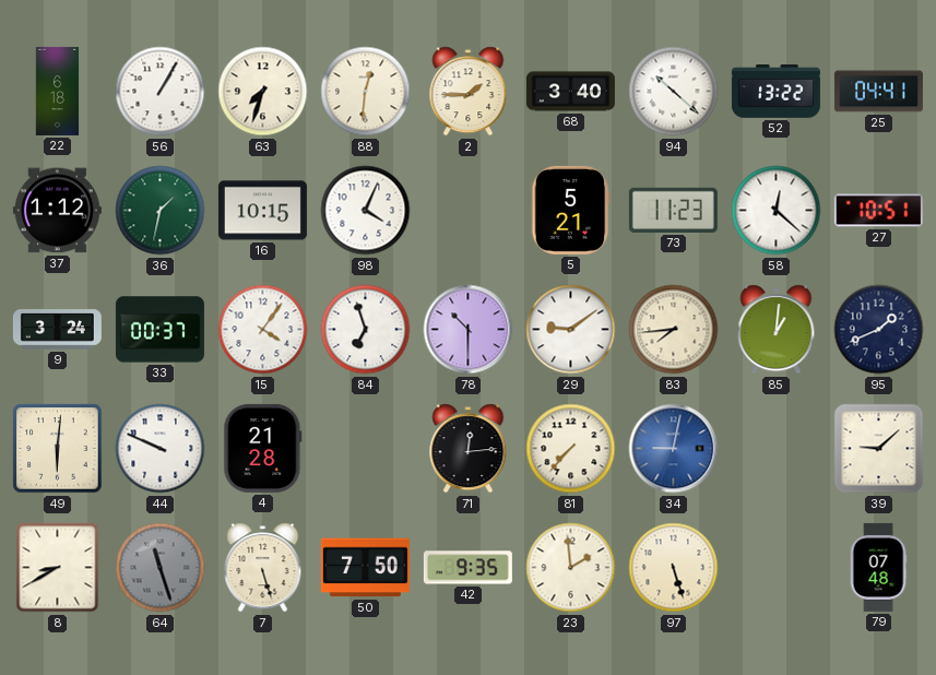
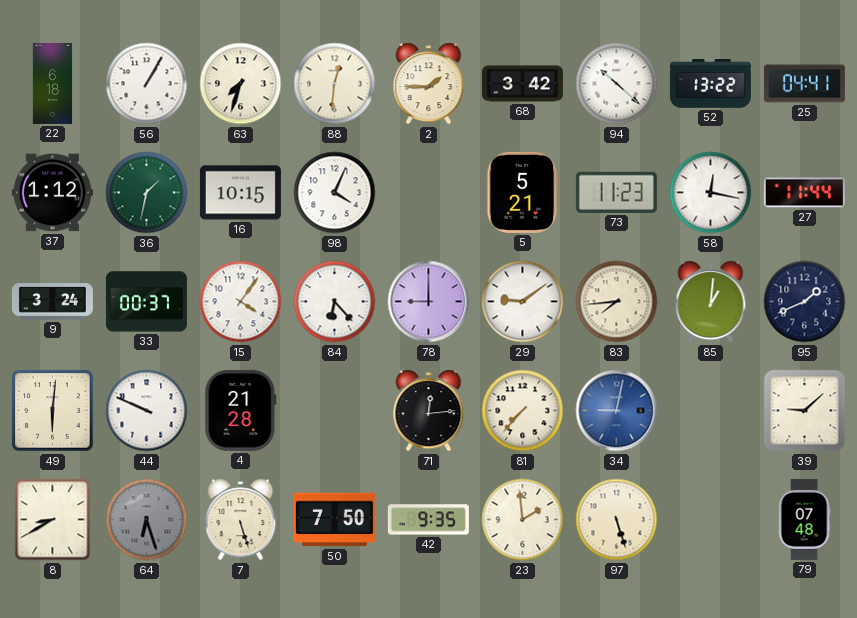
68: 3:40 -> 3:42
58: 12:22 -> 12:17
27: 10:51 -> 11:44
84: 6:57 -> 6:23
78: 10:30 -> 9:00
64: 11:27 -> 6:27
